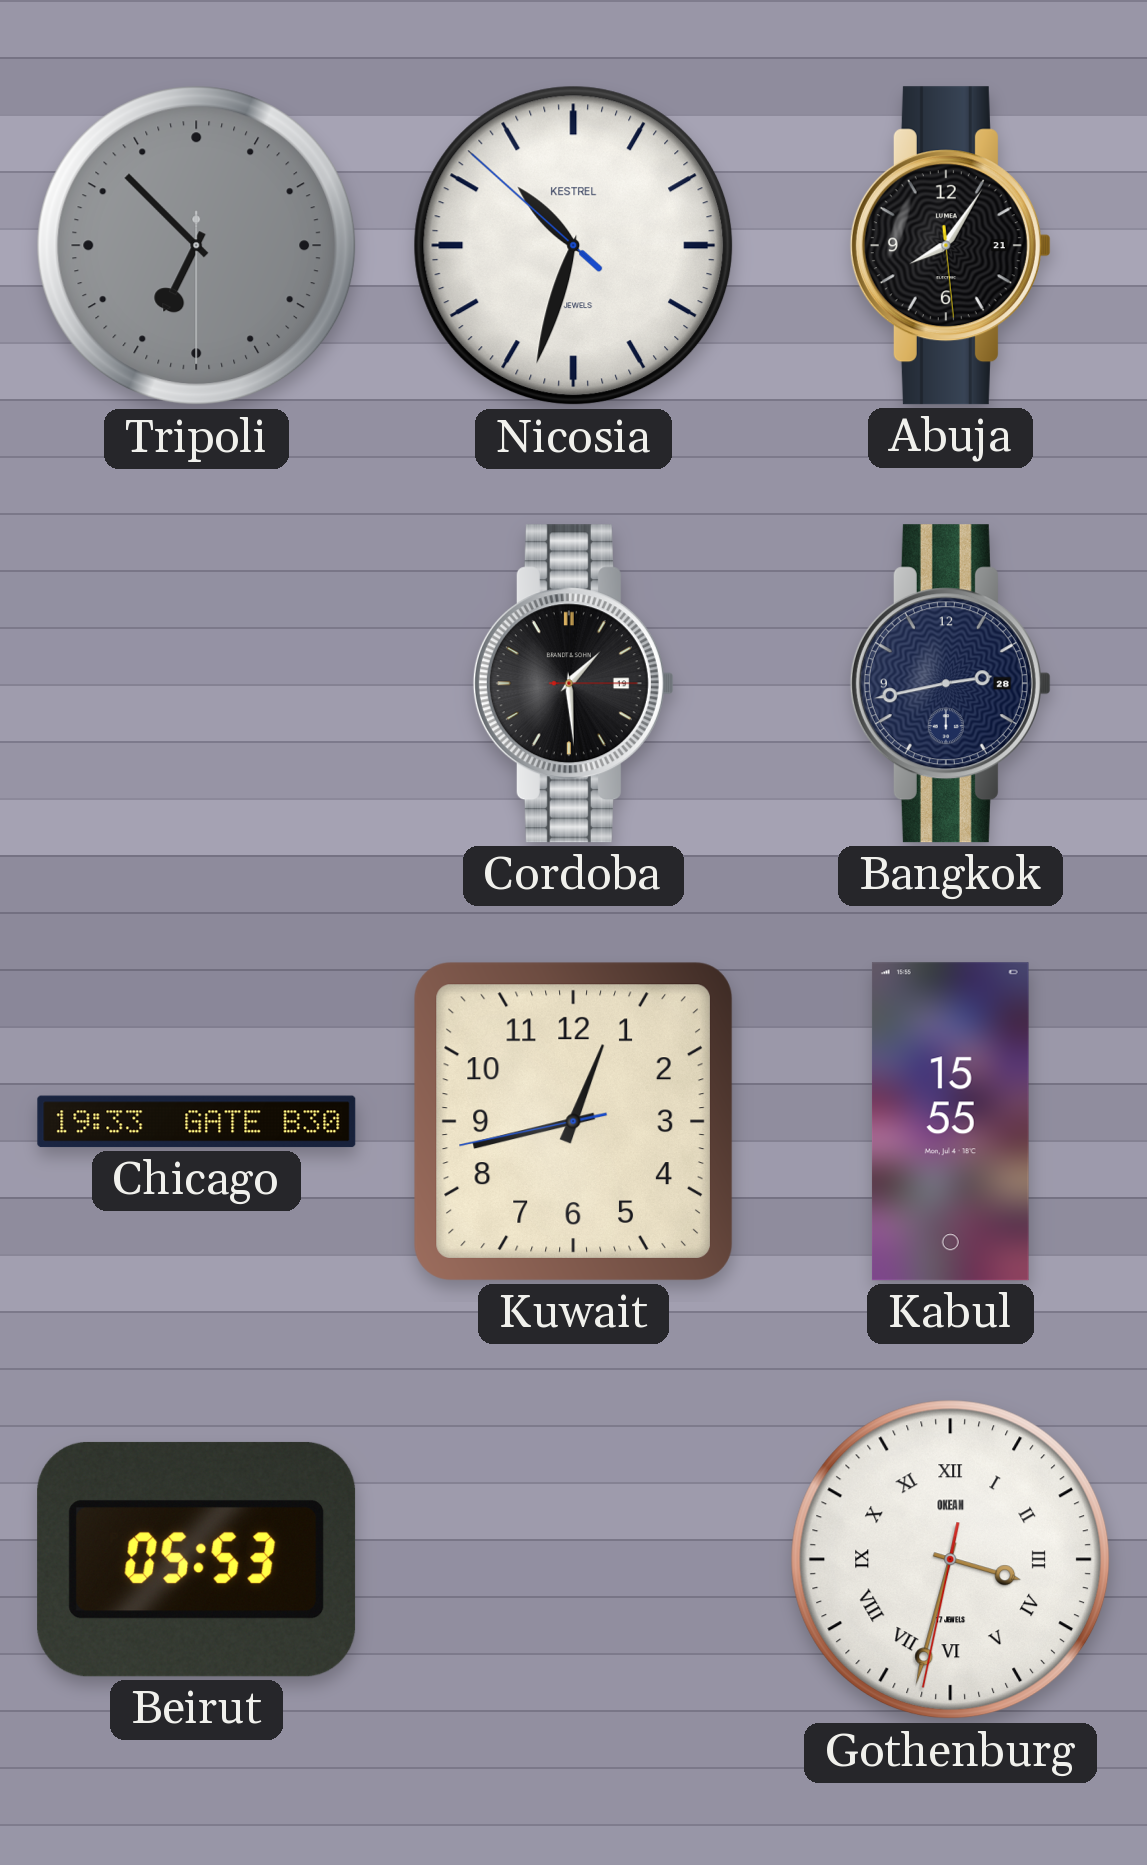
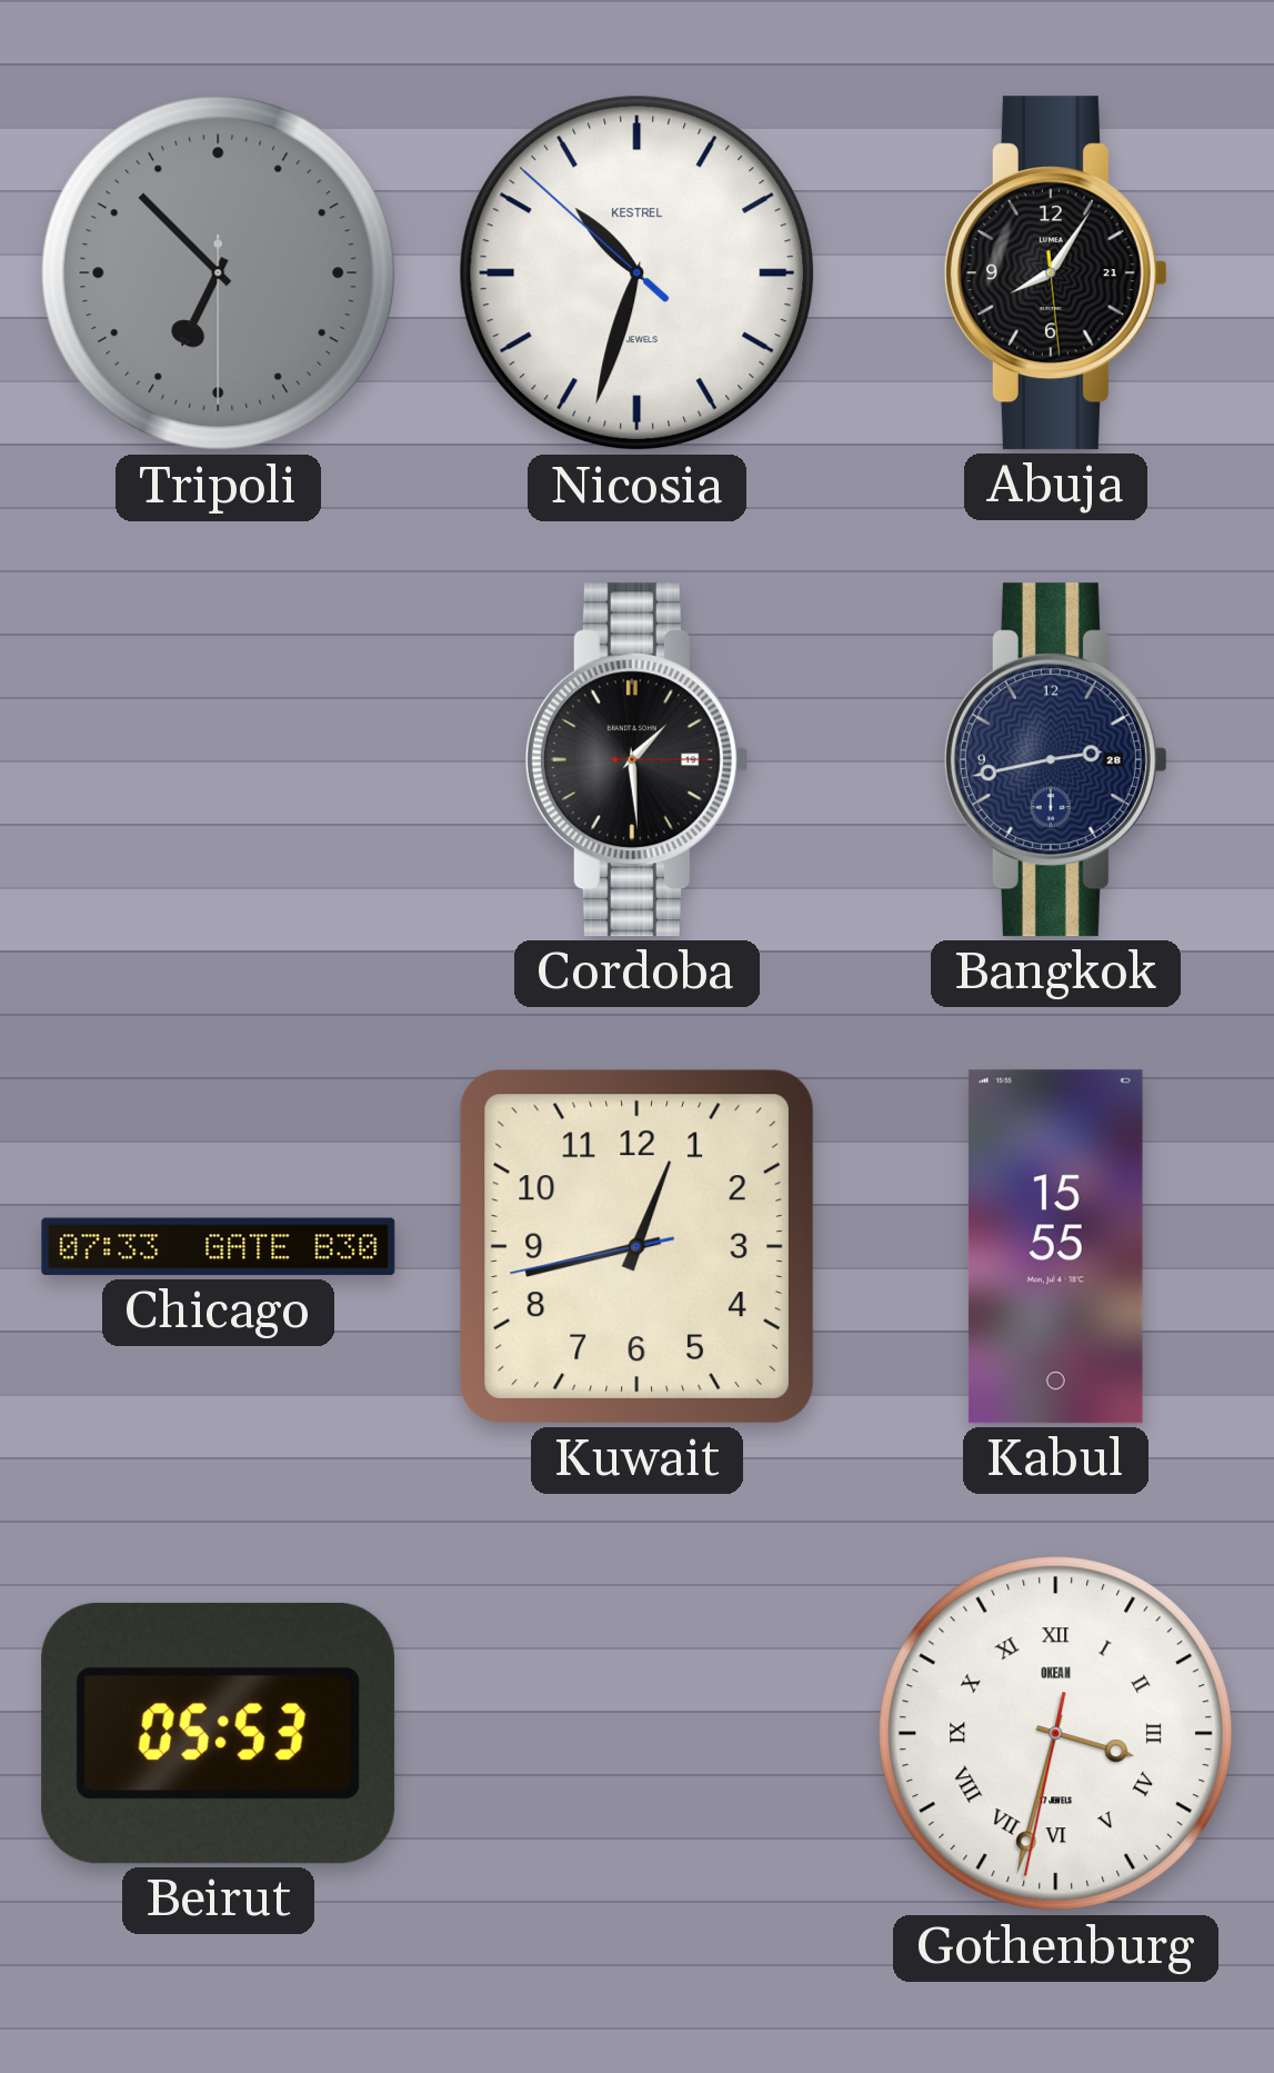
Chicago: 19:33 -> 07:33
